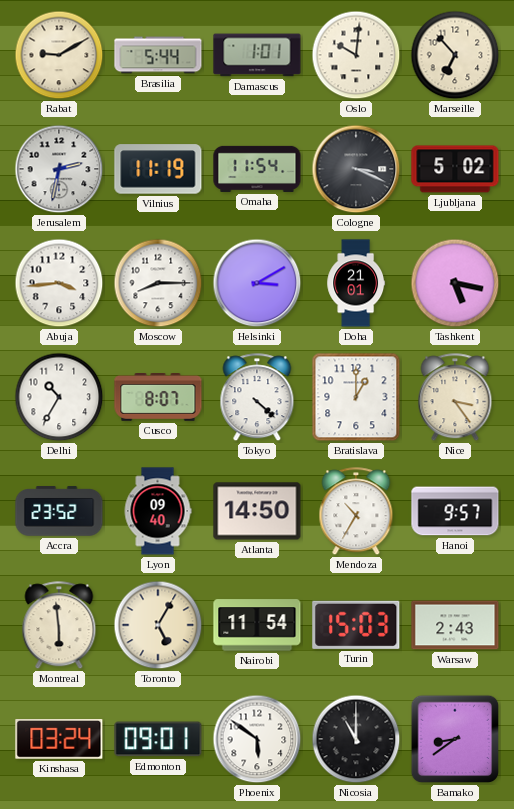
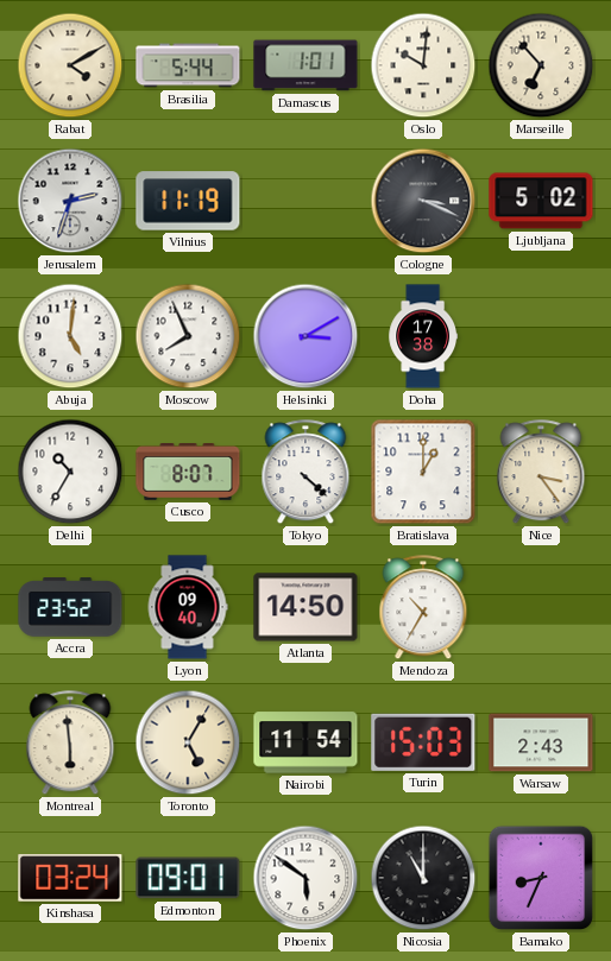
Rabat: 9:10 -> 4:10
Jerusalem: 2:32 -> 2:33
Omaha: 11:54 -> none
Abuja: 3:44 -> 5:01
Moscow: 8:15 -> 7:56
Doha: 21:01 -> 17:38
Tashkent: 5:17 -> none
Hanoi: 9:57 -> none
Bamako: 8:39 -> 8:34
